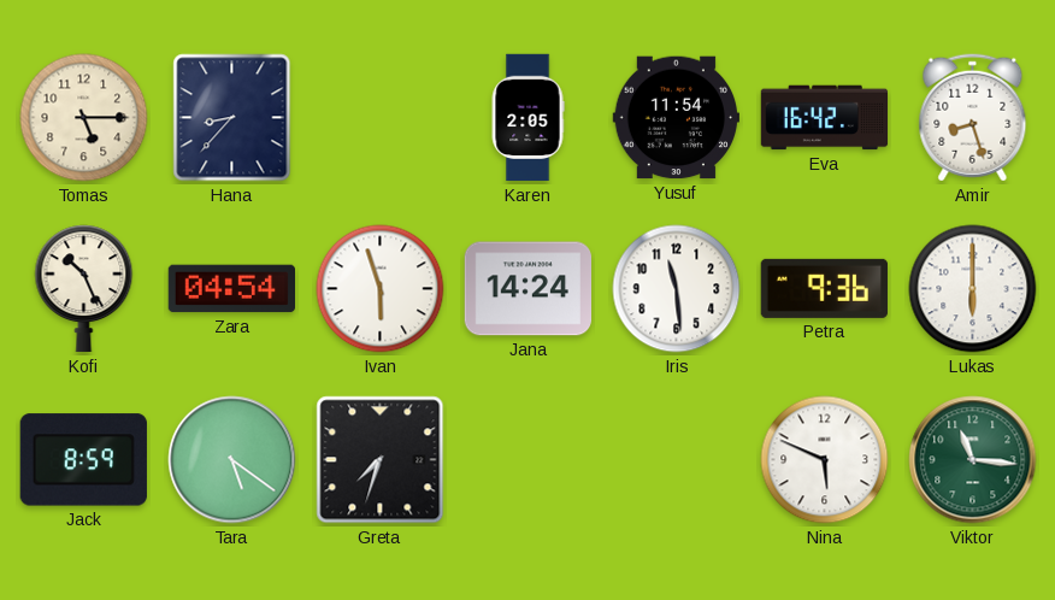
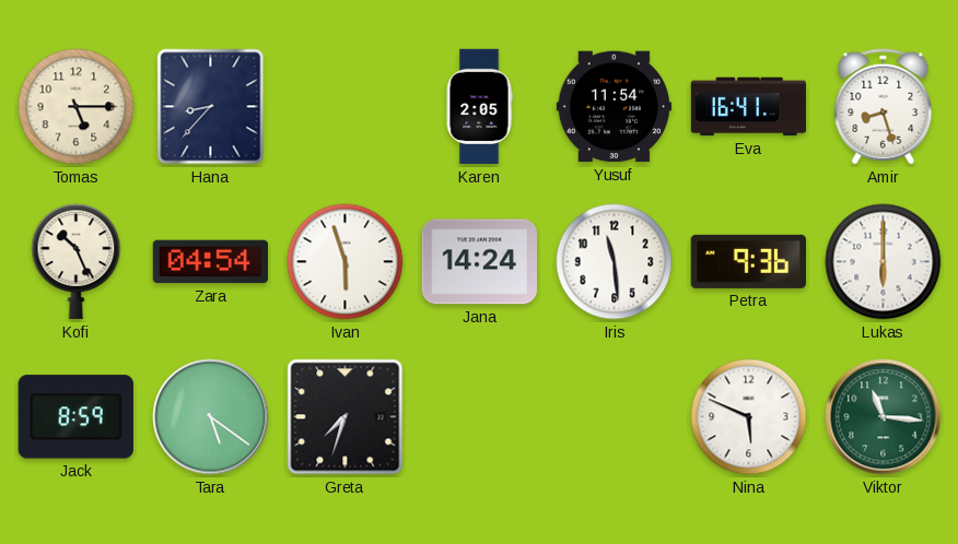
Eva: 16:42 -> 16:41
